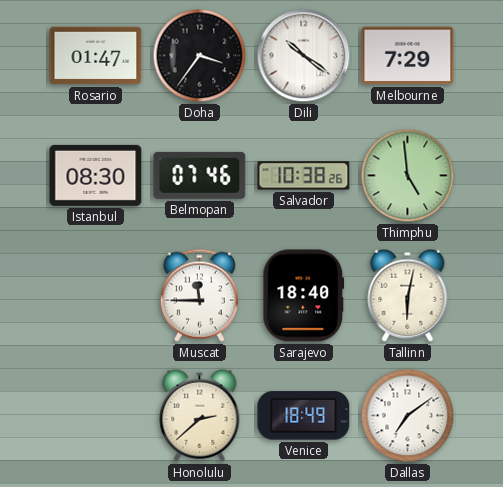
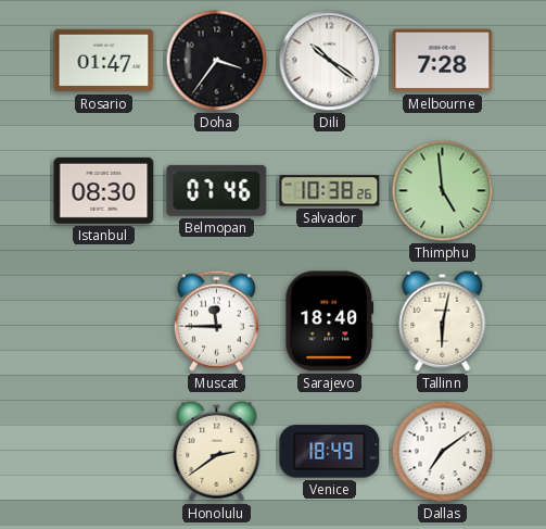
Melbourne: 7:29 -> 7:28
Honolulu: 2:38 -> 2:39
